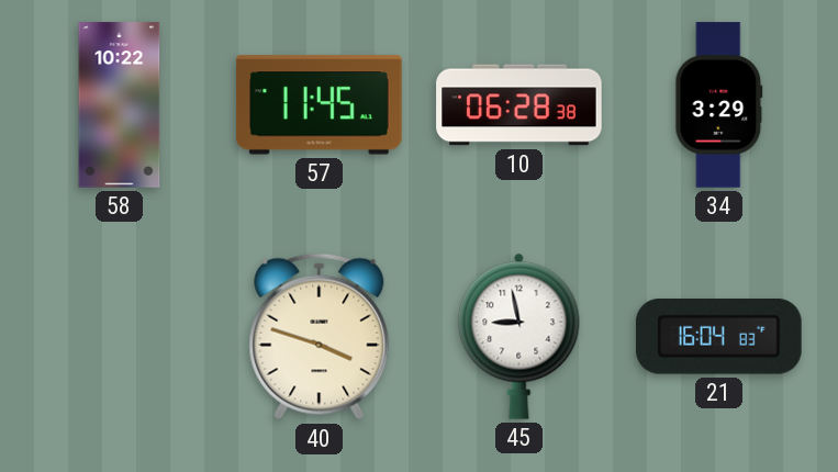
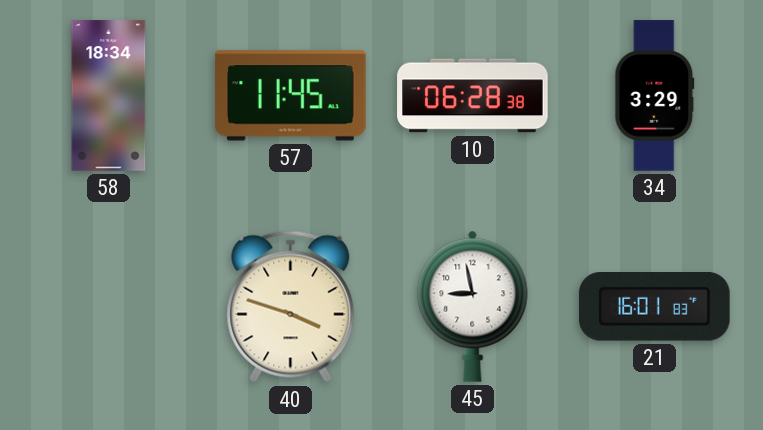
58: 10:22 -> 18:34
21: 16:04 -> 16:01
